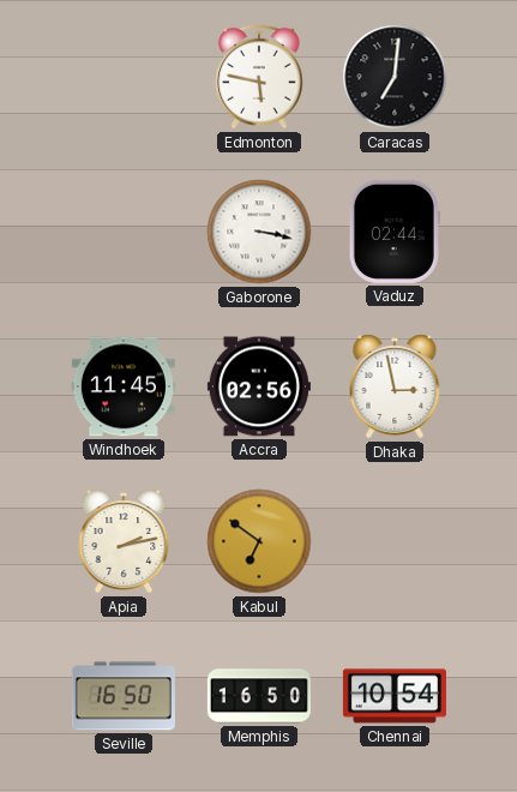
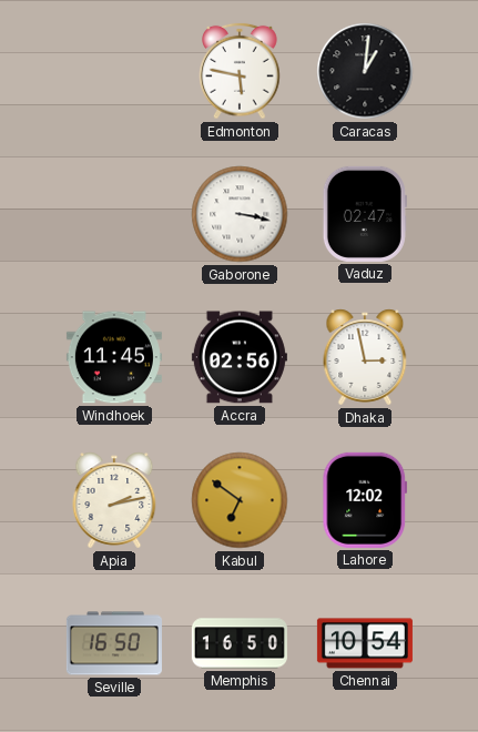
Caracas: 7:01 -> 1:01
Vaduz: 02:44 -> 02:47
Lahore: none -> 12:02
